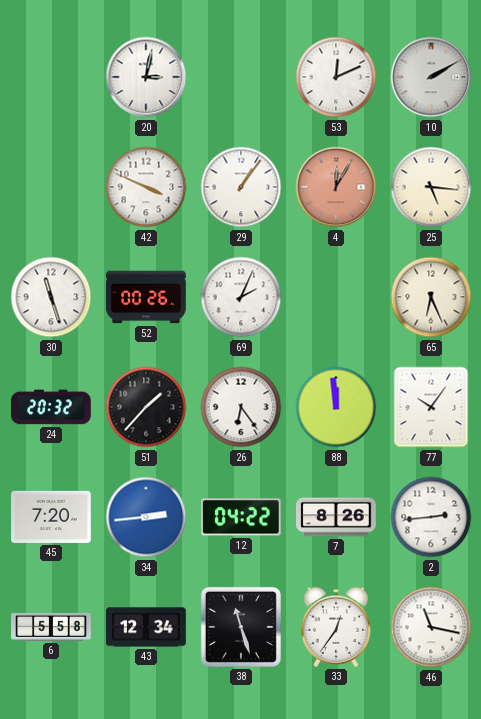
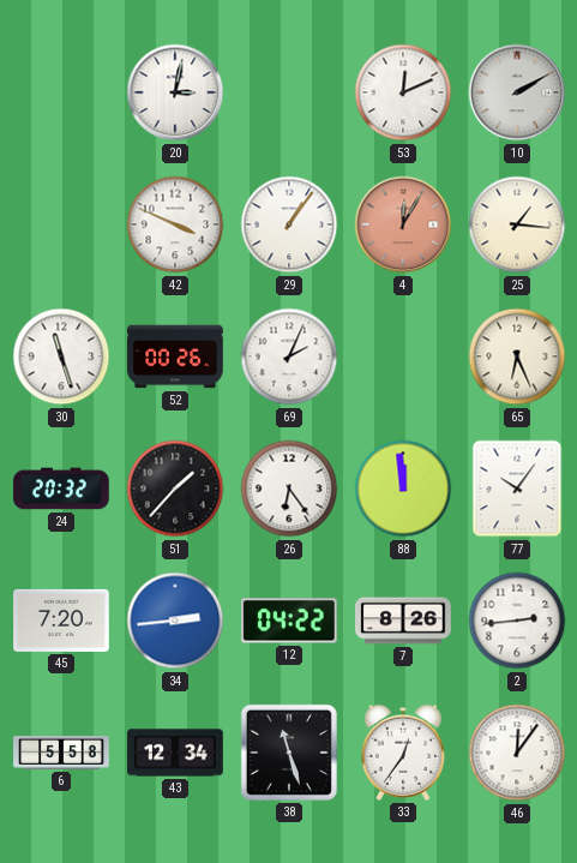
25: 5:16 -> 1:16
46: 11:17 -> 12:06
